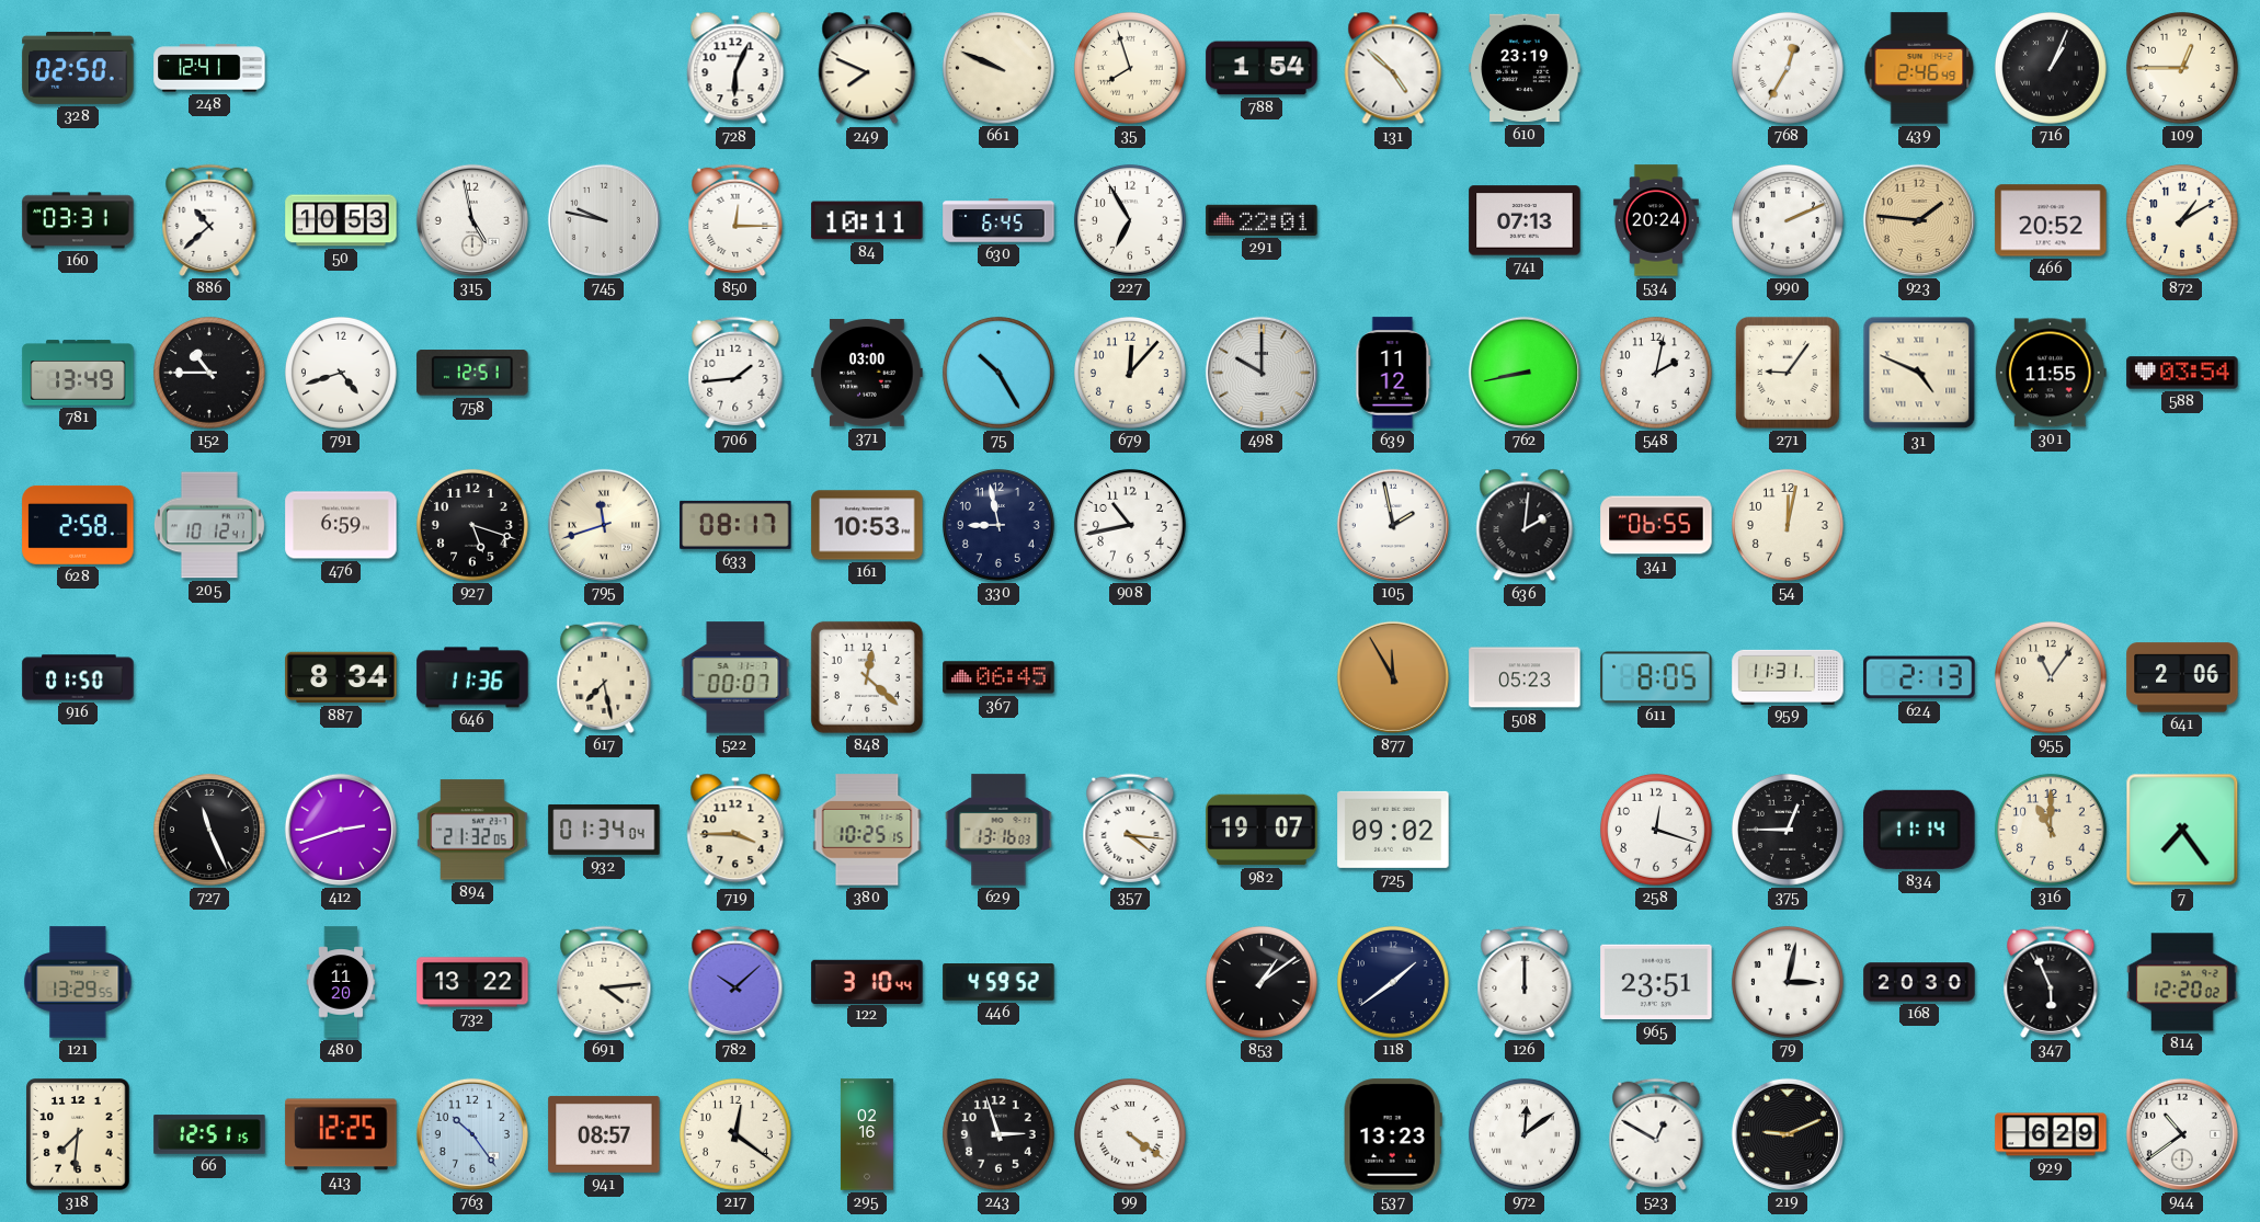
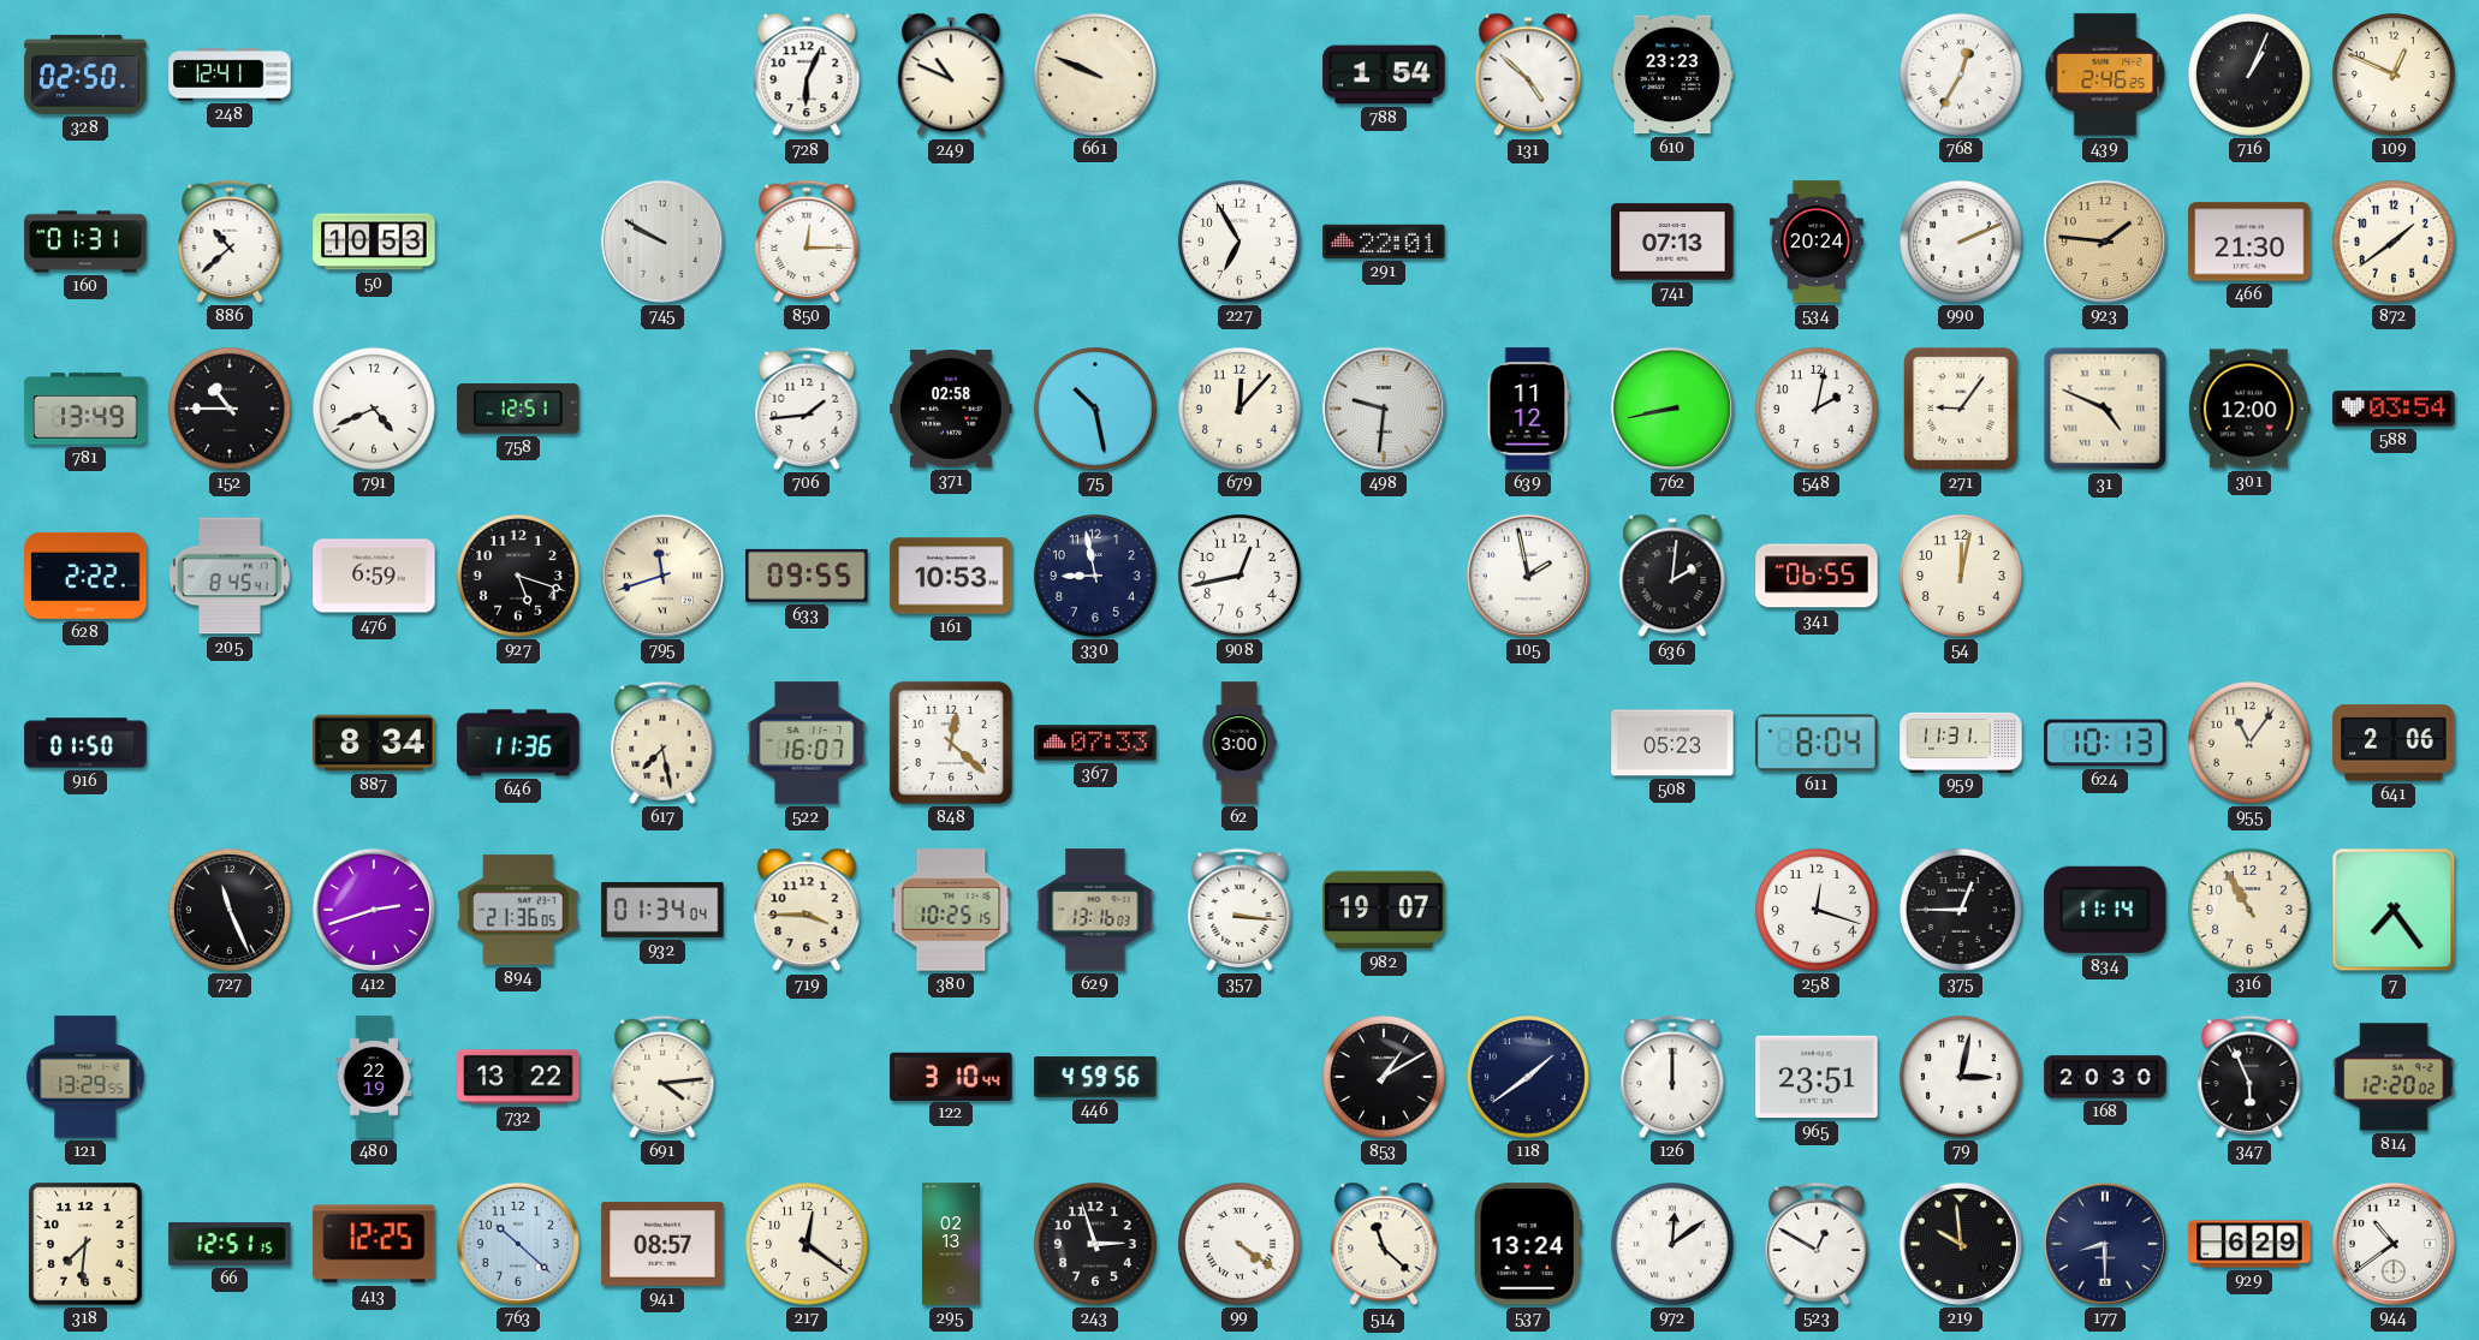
249: 7:49 -> 10:49
35: 7:57 -> none
610: 23:19 -> 23:23
439: 2:46:49 -> 2:46:25
109: 12:45 -> 12:49
160: 03:31 -> 01:31
315: 4:58 -> none
745: 9:47 -> 9:50
84: 10:11 -> none
630: 6:45 -> none
466: 20:52 -> 21:30
872: 1:10 -> 1:39
791: 4:42 -> 4:41
371: 03:00 -> 02:58
75: 10:25 -> 10:28
498: 10:00 -> 9:31
301: 11:55 -> 12:00
628: 2:58 -> 2:22
205: 10:12 -> 8:45
633: 08:17 -> 09:55
908: 10:43 -> 12:43
522: 00:07 -> 16:07
367: 06:45 -> 07:33
62: none -> 3:00
877: 11:55 -> none
611: 8:05 -> 8:04
624: 2:13 -> 10:13
894: 21:32 -> 21:36
357: 4:16 -> 3:16
725: 09:02 -> none
316: 11:00 -> 10:55
480: 11:20 -> 22:19
782: 10:08 -> none
446: 4:59:52 -> 4:59:56
853: 1:09 -> 1:10
763: 10:24 -> 10:22
295: 02:16 -> 02:13
514: none -> 11:22
537: 13:23 -> 13:24
219: 9:11 -> 9:59
177: none -> 8:30
